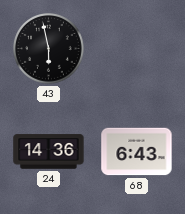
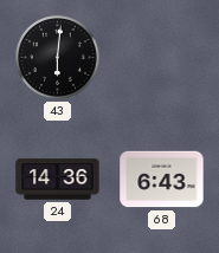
43: 5:58 -> 6:01
